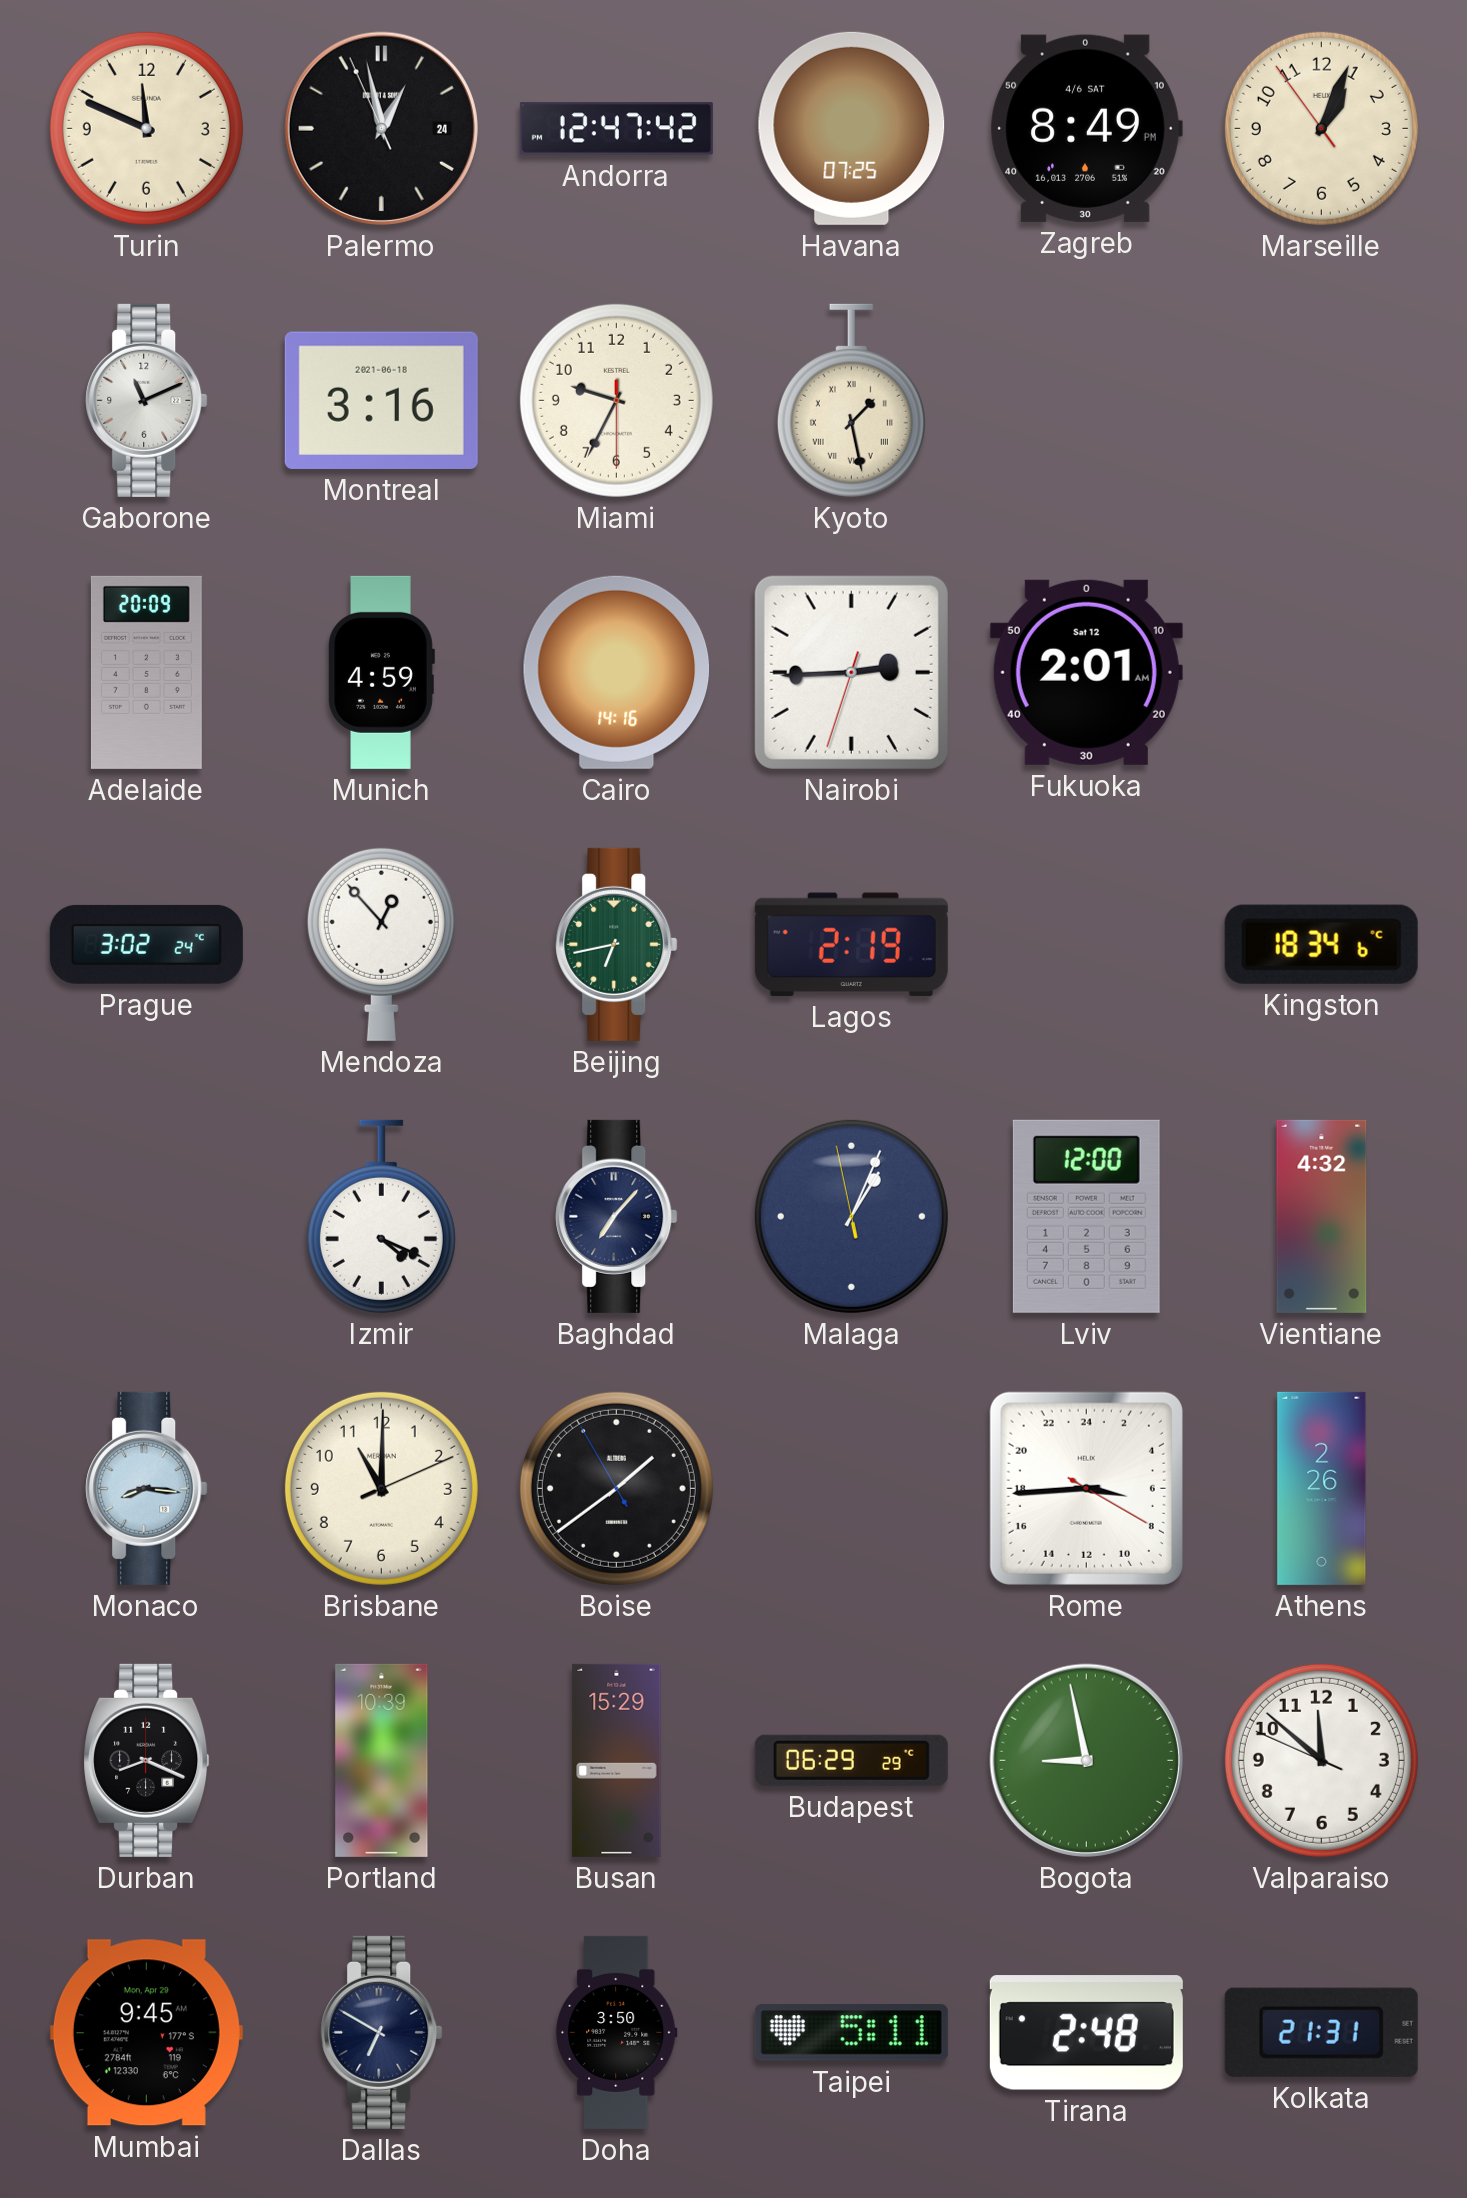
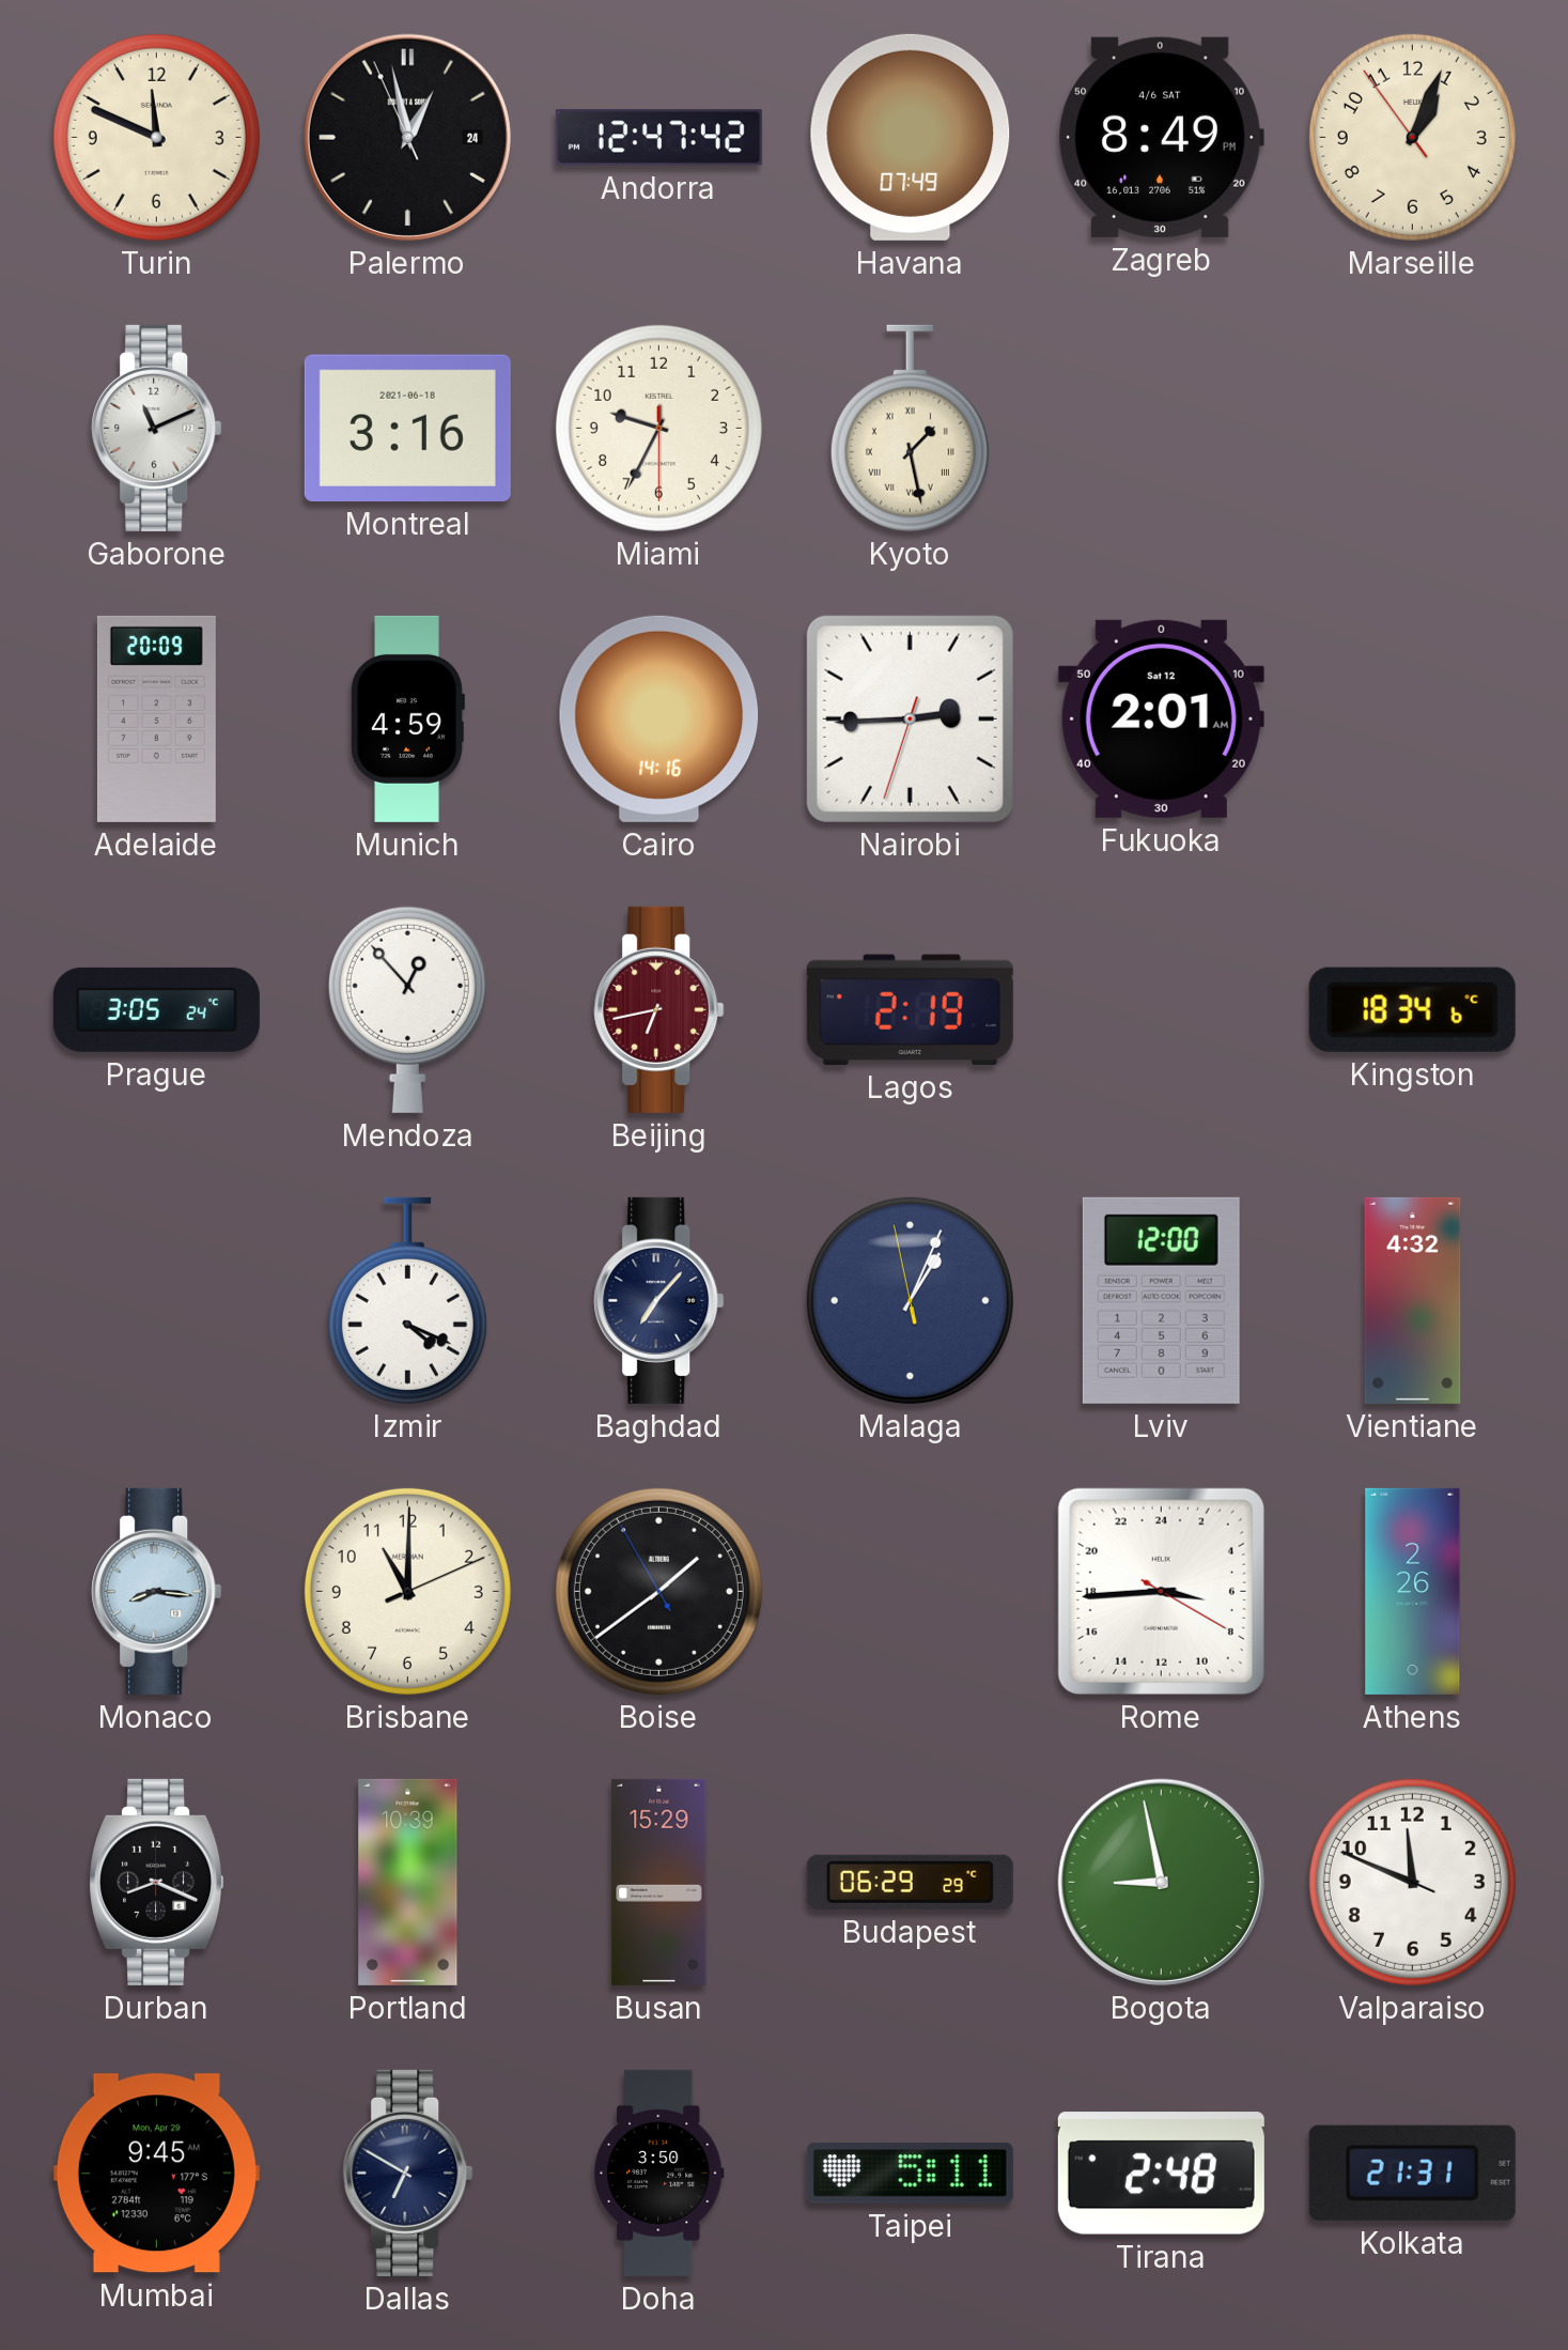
Havana: 07:25 -> 07:49
Prague: 3:02 -> 3:05
Beijing dial: green -> burgundy
Valparaiso: 11:51 -> 11:48
